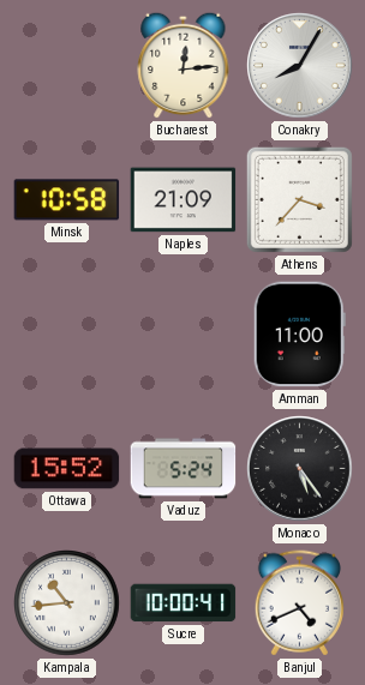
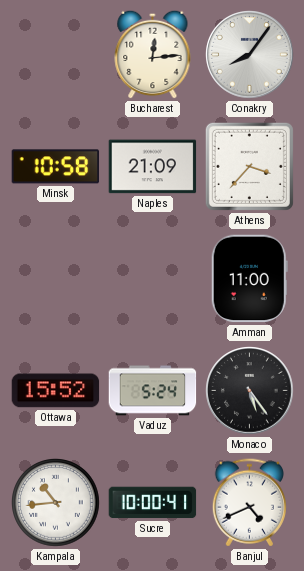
Conakry: 8:05 -> 8:06
